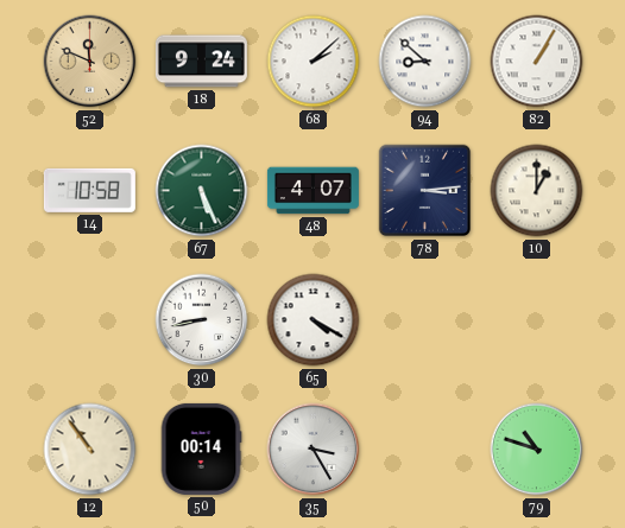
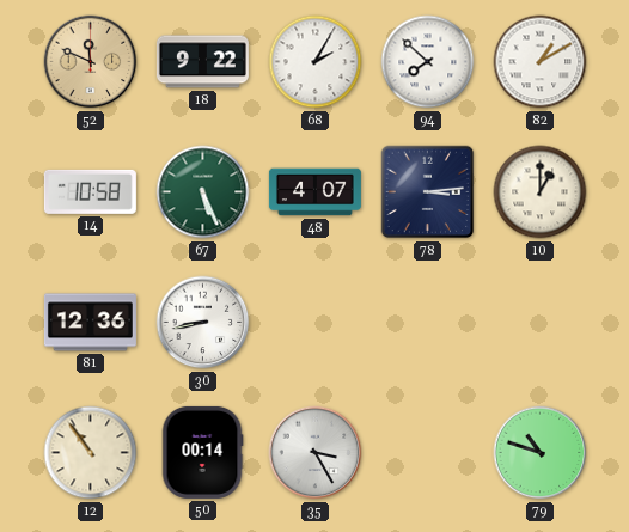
18: 9:24 -> 9:22
68: 2:08 -> 2:05
94: 8:52 -> 7:52
82: 1:05 -> 1:10
81: none -> 12:36
65: 4:20 -> none
